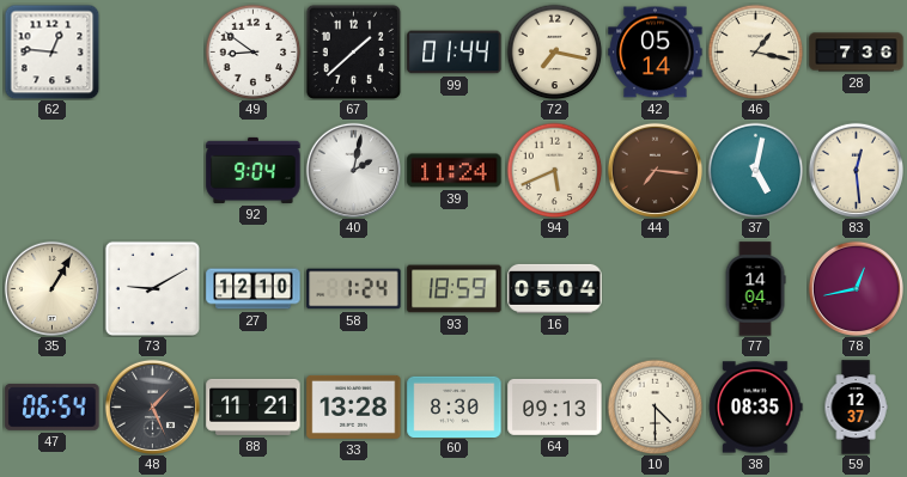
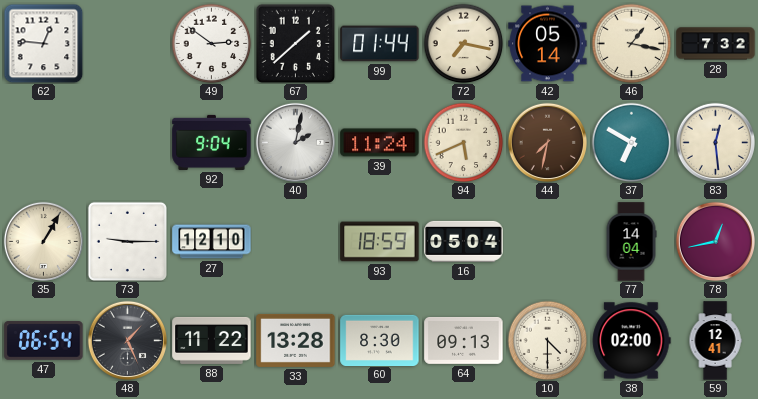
49: 8:51 -> 2:51
28: 7:36 -> 7:32
44: 7:16 -> 7:32
37: 5:02 -> 6:50
73: 9:10 -> 9:15
58: 1:24 -> none
88: 11:21 -> 11:22
38: 08:35 -> 02:00
59: 12:37 -> 12:41
